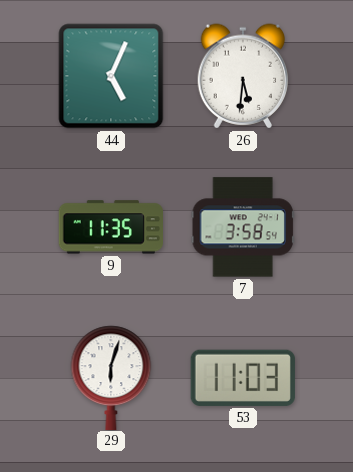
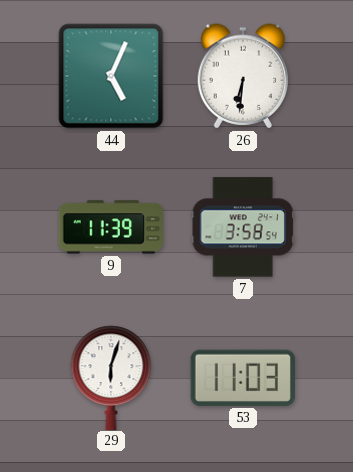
26: 5:31 -> 6:31
9: 11:35 -> 11:39
